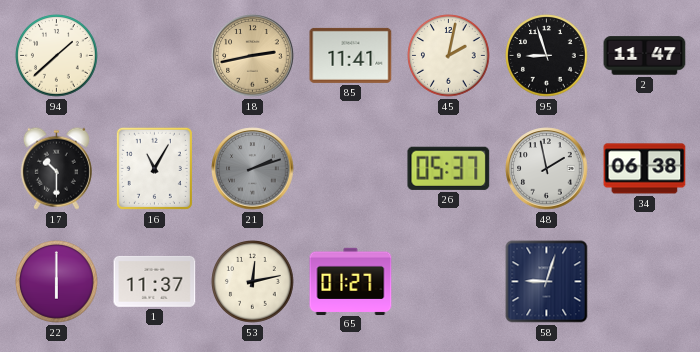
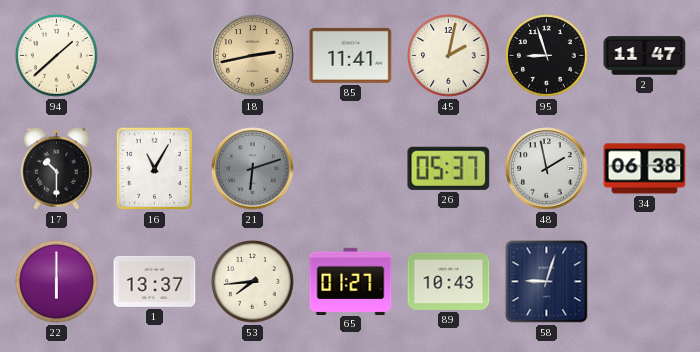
21: 2:12 -> 6:12
1: 11:37 -> 13:37
53: 12:13 -> 7:44
89: none -> 10:43
